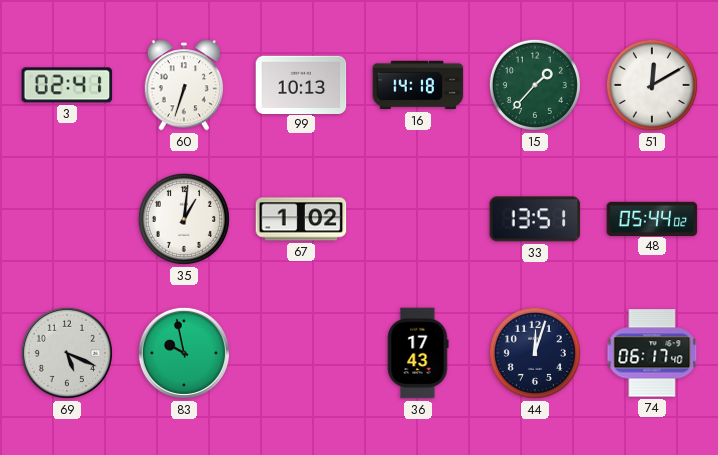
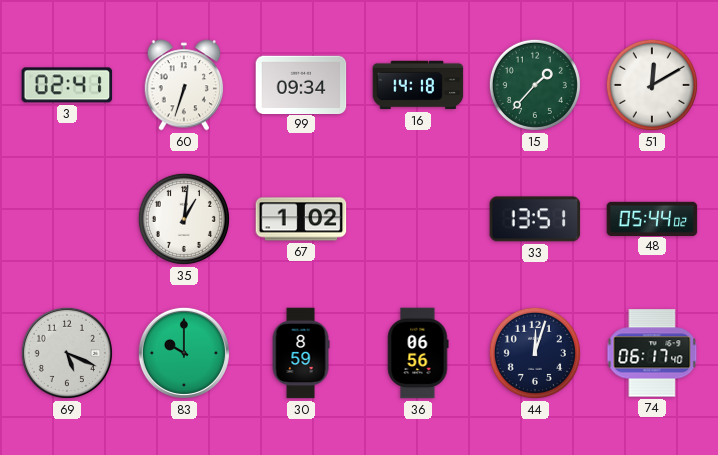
99: 10:13 -> 09:34
83: 9:58 -> 10:00
30: none -> 8:59
36: 17:43 -> 06:56
